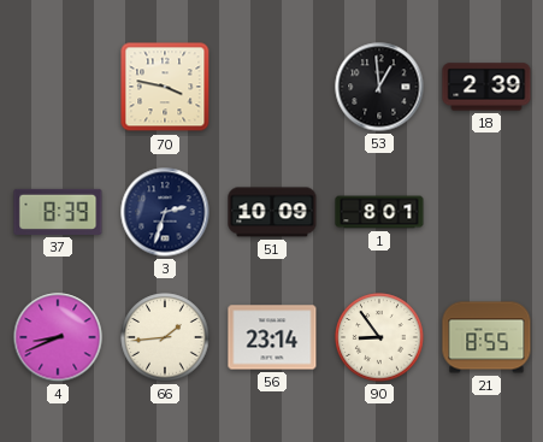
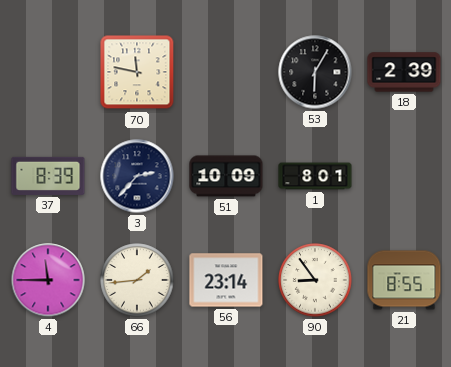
70: 3:47 -> 11:47
53: 12:59 -> 6:05
3: 2:33 -> 2:37
4: 8:41 -> 11:45
